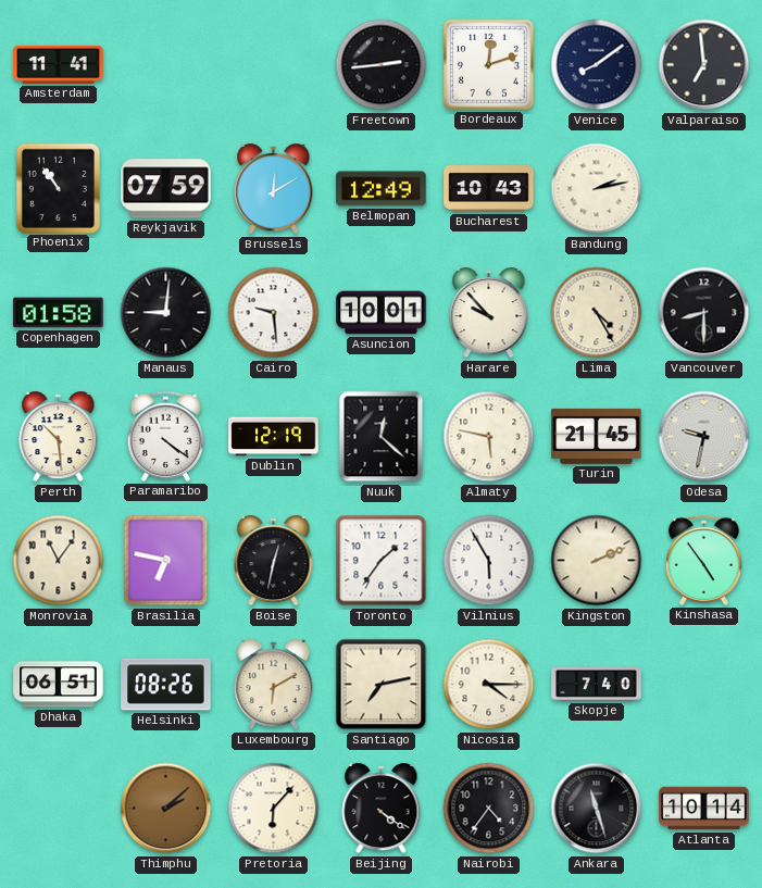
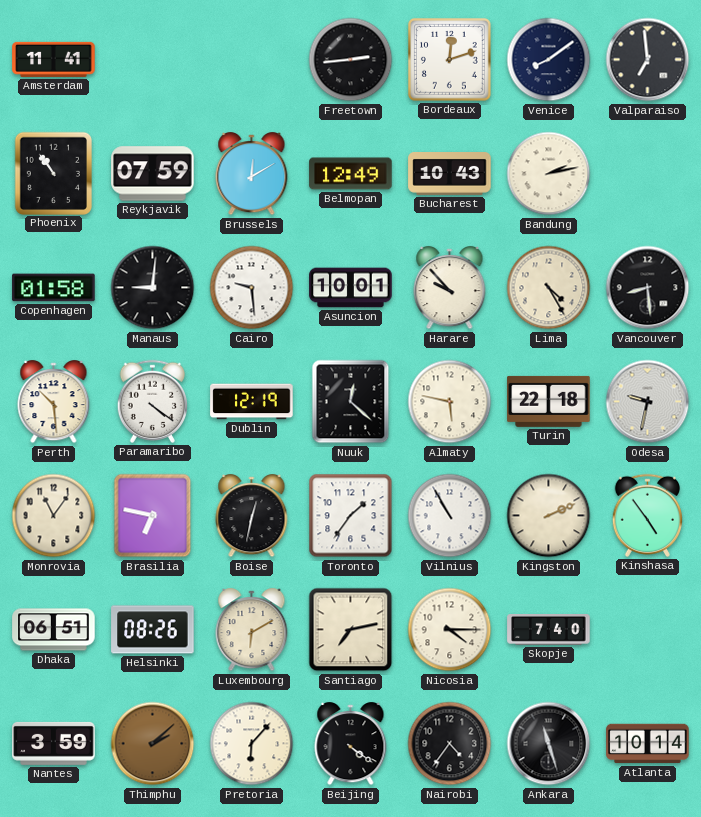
Vancouver: 8:30 -> 8:29
Turin: 21:45 -> 22:18
Vilnius: 5:55 -> 10:55
Nantes: none -> 3:59
